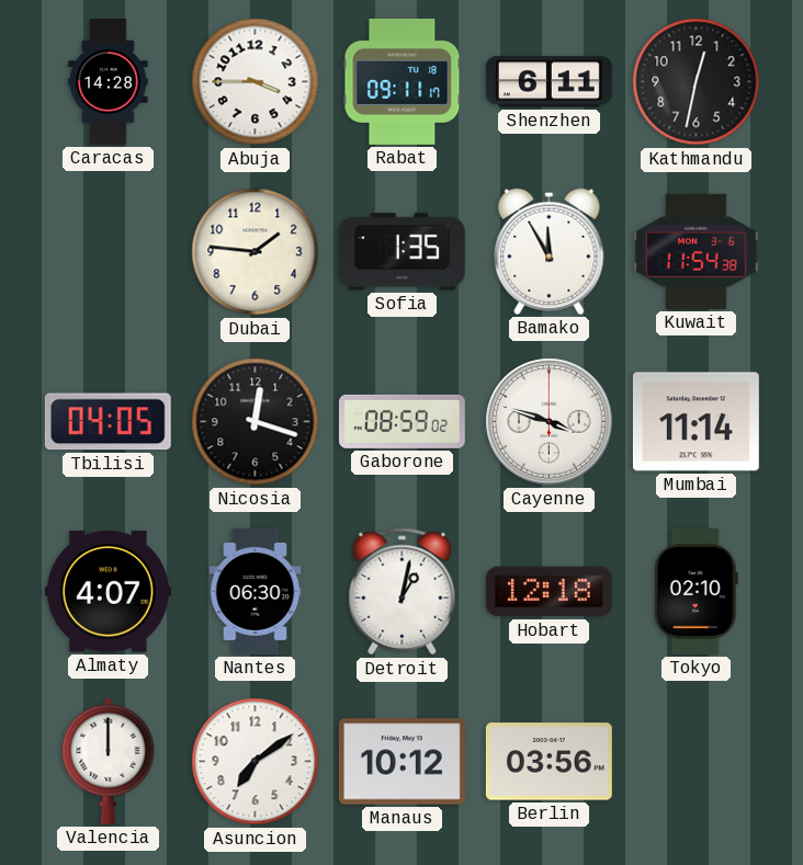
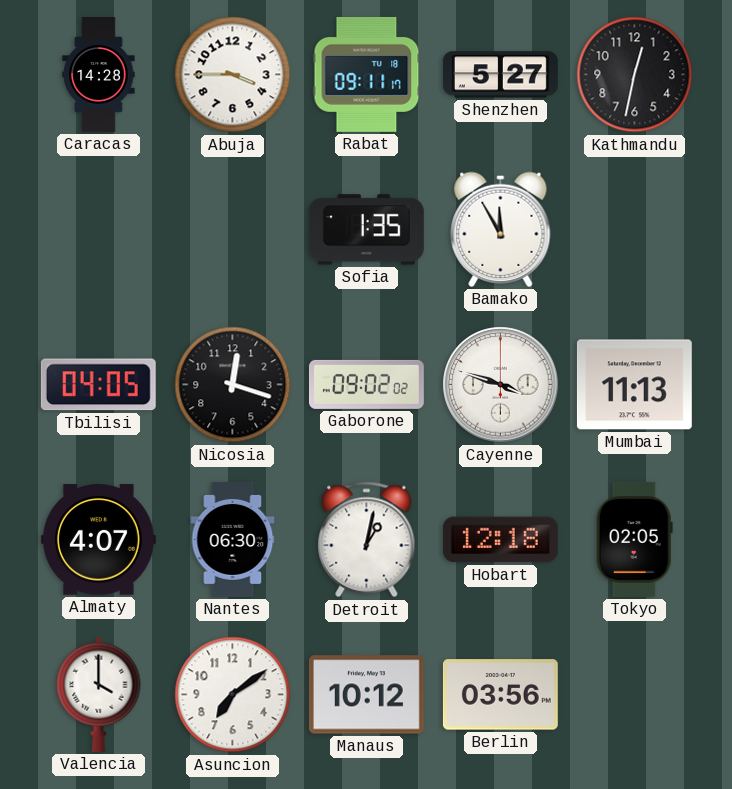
Shenzhen: 6:11 -> 5:27
Dubai: 1:46 -> none
Kuwait: 11:54 -> none
Gaborone: 08:59 -> 09:02
Mumbai: 11:14 -> 11:13
Tokyo: 02:10 -> 02:05
Valencia: 12:00 -> 4:00
